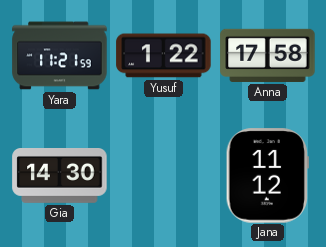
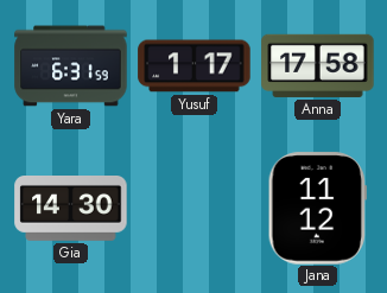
Yara: 11:21 -> 6:31
Yusuf: 1:22 -> 1:17
